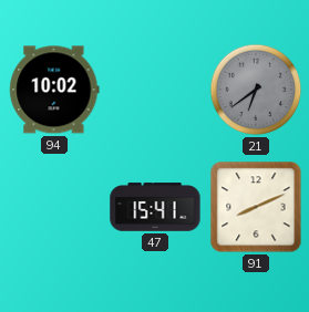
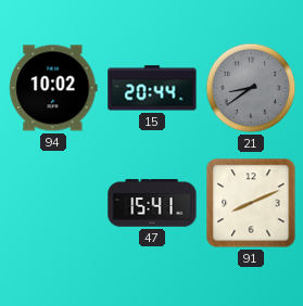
15: none -> 20:44
21: 6:39 -> 8:39
